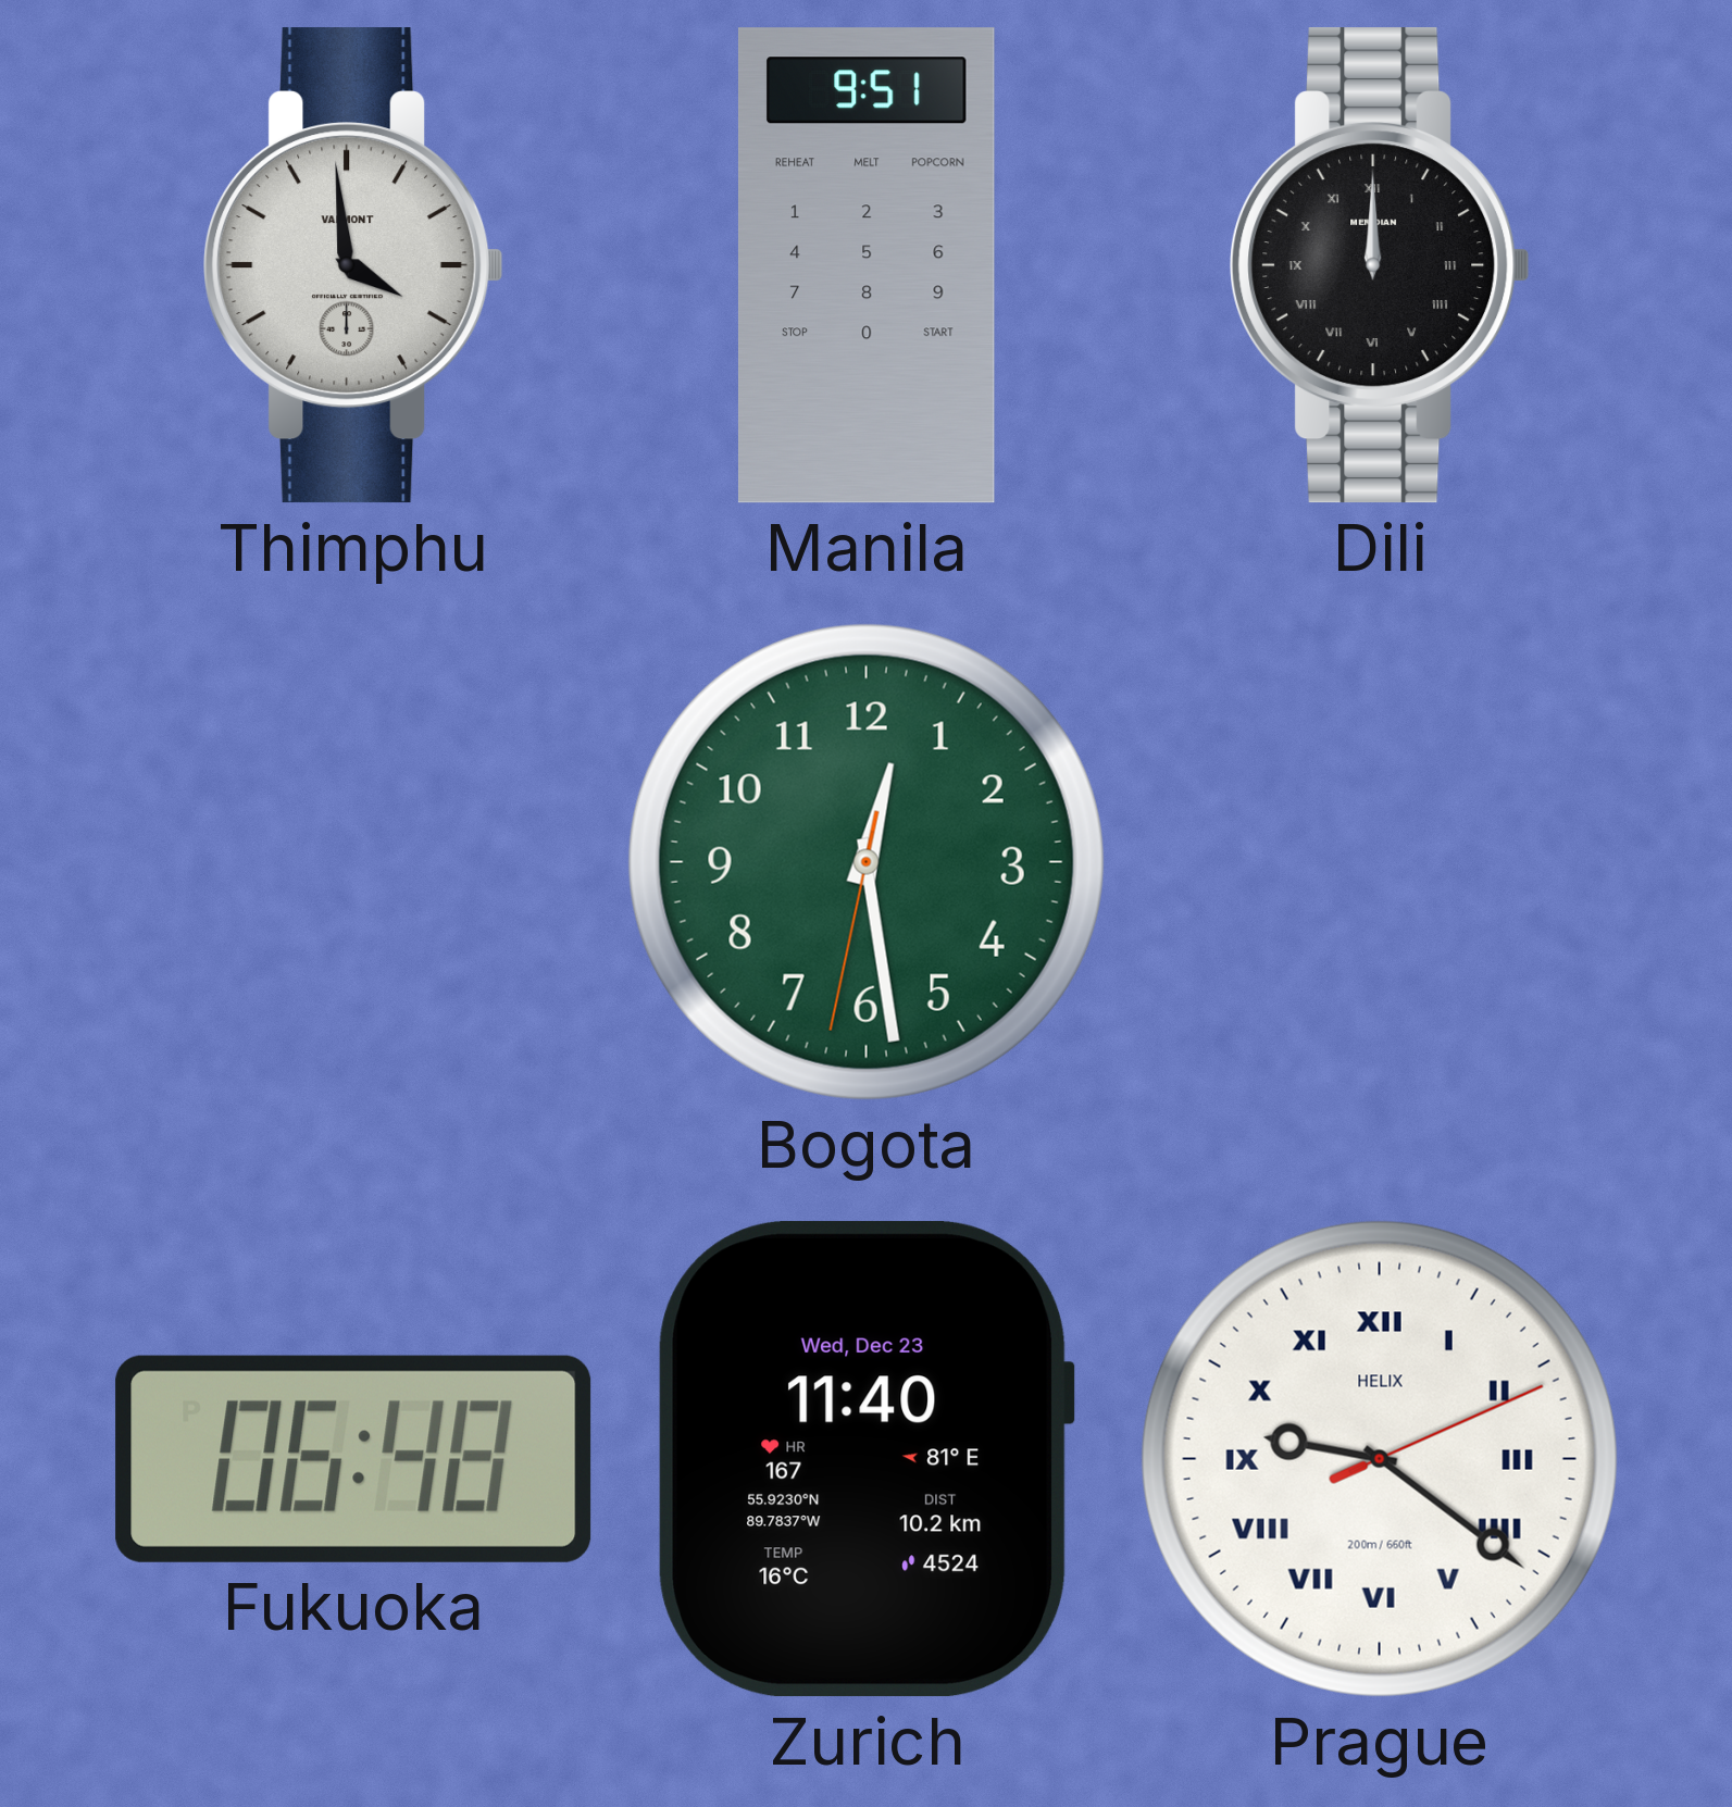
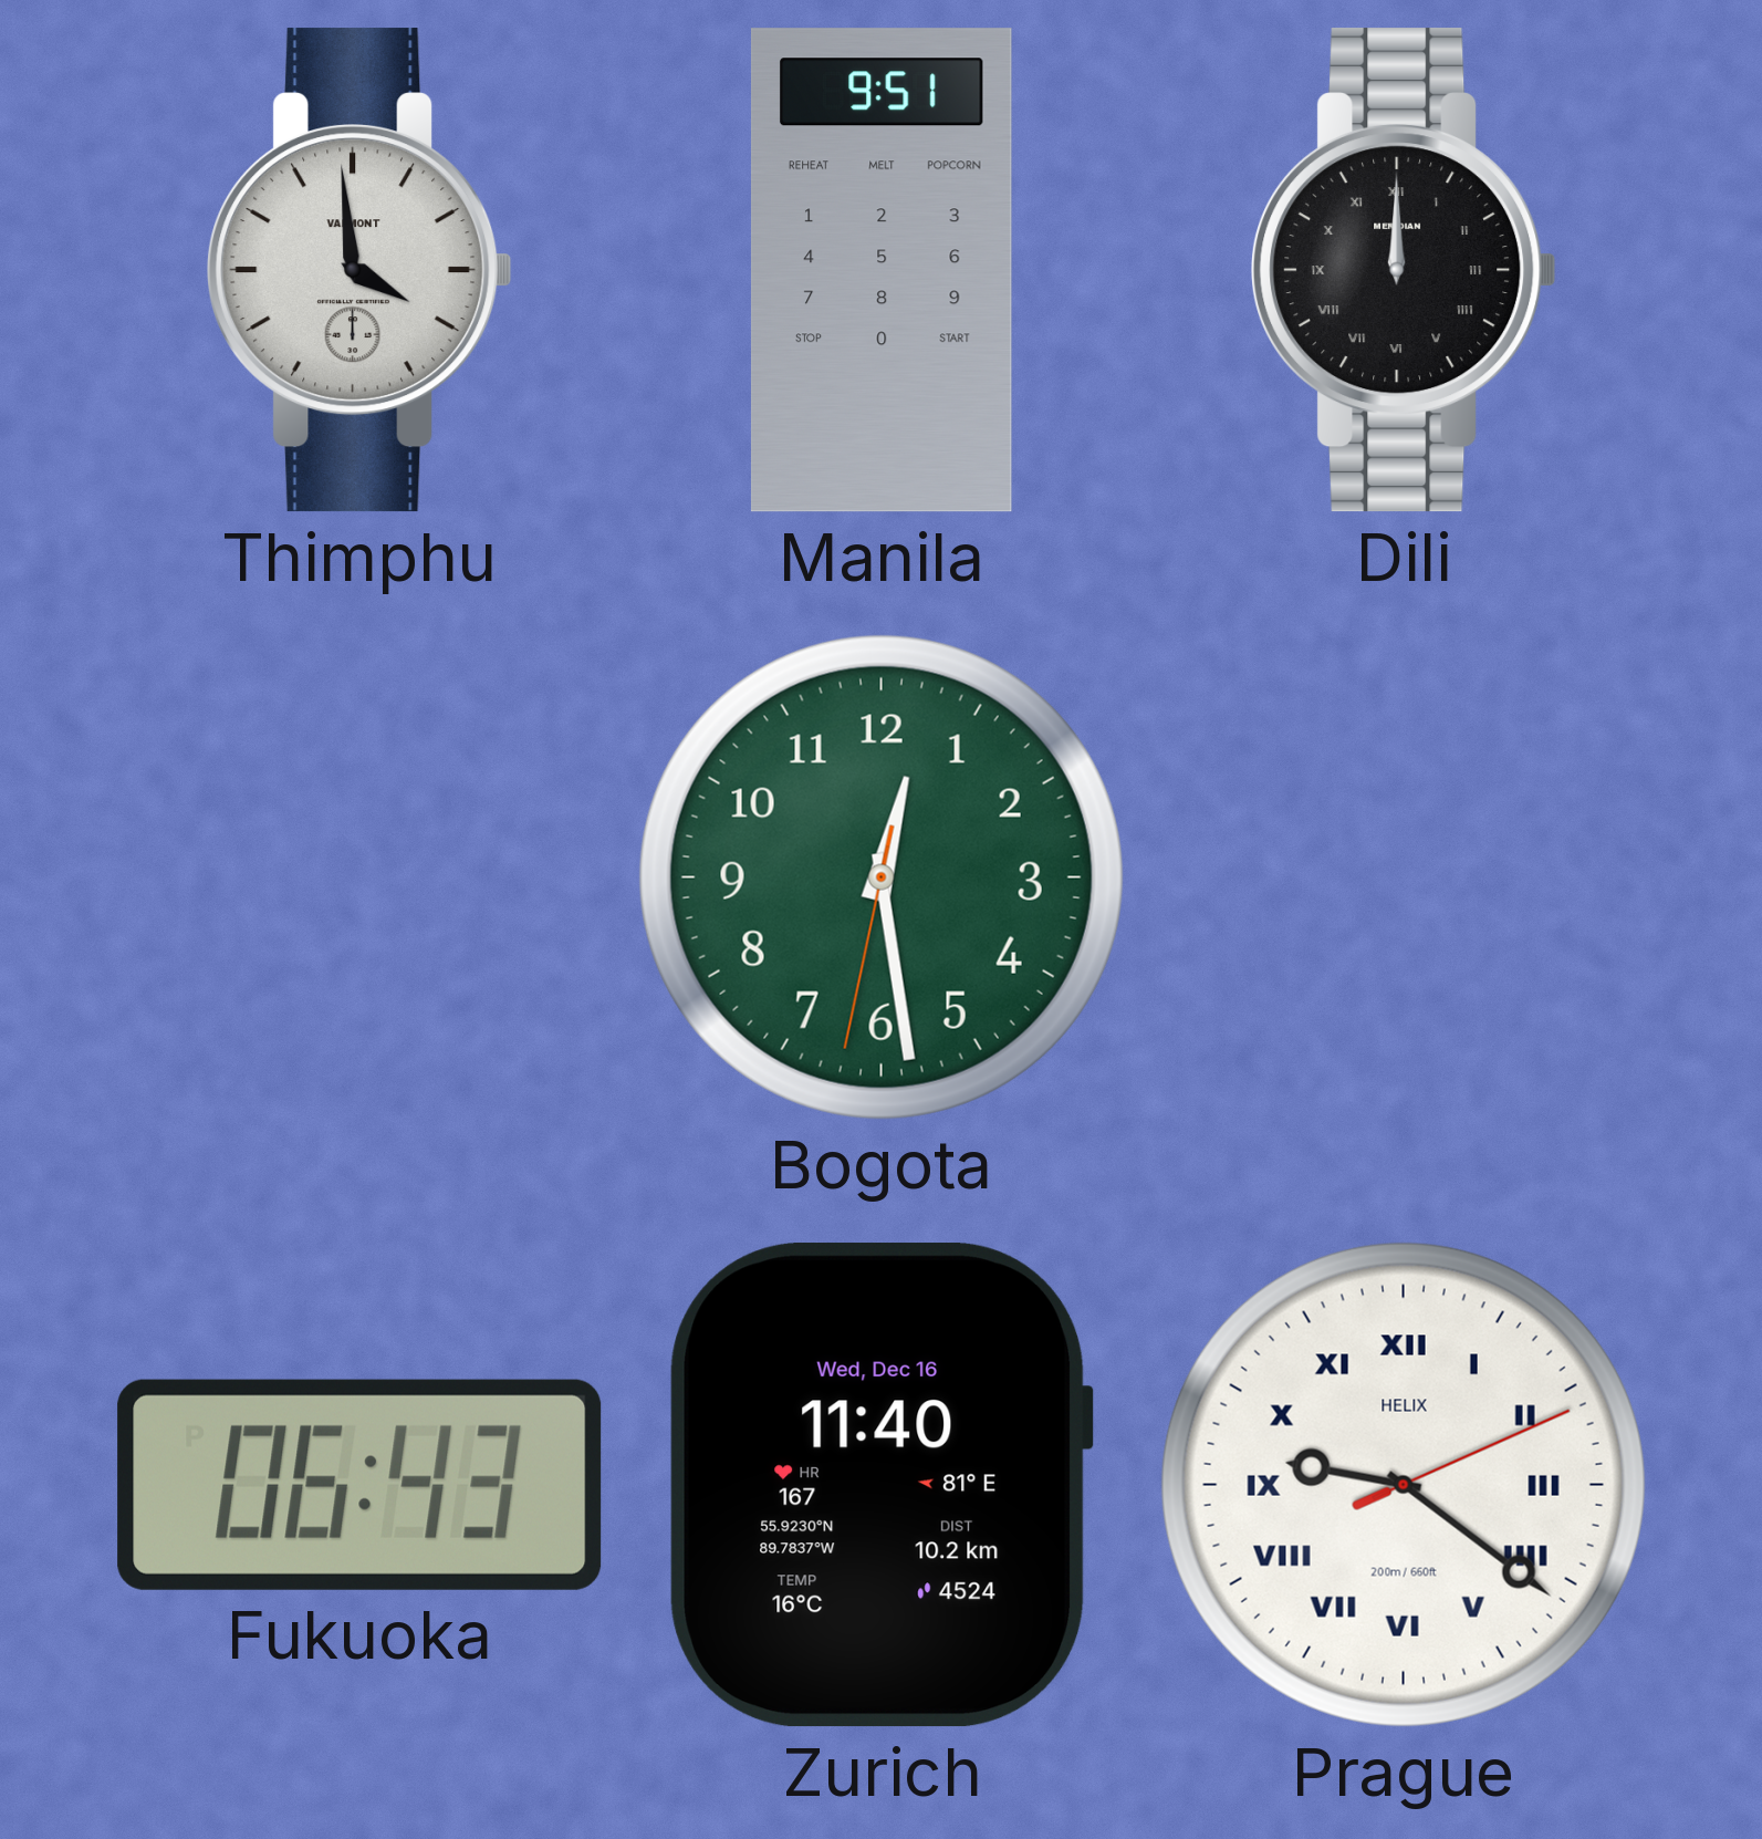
Fukuoka: 06:48 -> 06:43
Zurich date: Wed, Dec 23 -> Wed, Dec 16
